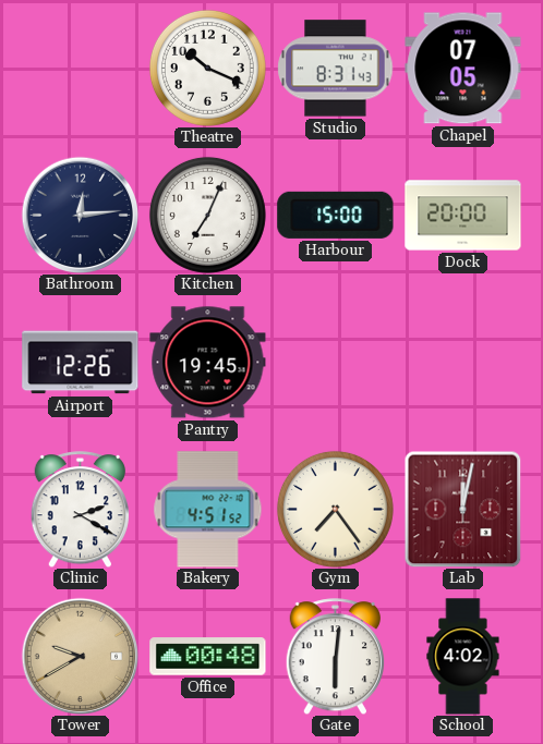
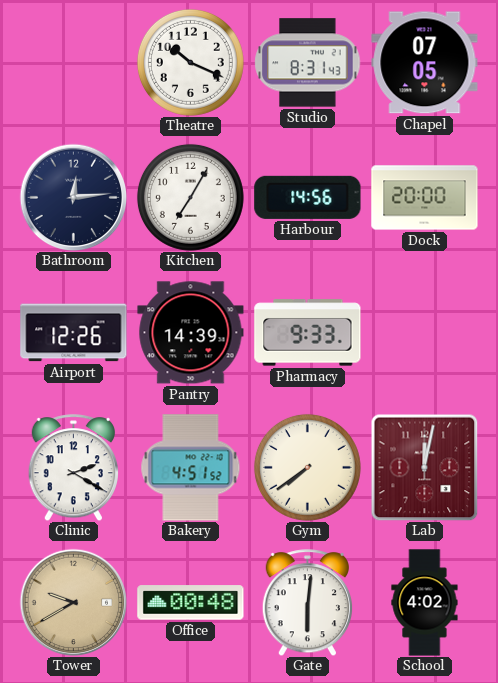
Kitchen: 7:04 -> 7:05
Harbour: 15:00 -> 14:56
Pantry: 19:45 -> 14:39
Pharmacy: none -> 9:33
Gym: 7:24 -> 7:39
